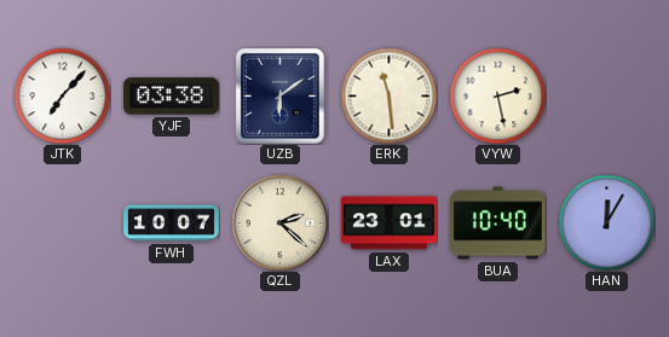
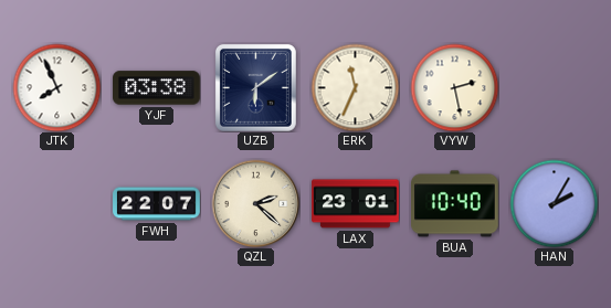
JTK: 7:07 -> 7:56
ERK: 11:29 -> 11:34
FWH: 10:07 -> 22:07
HAN: 12:05 -> 2:05
